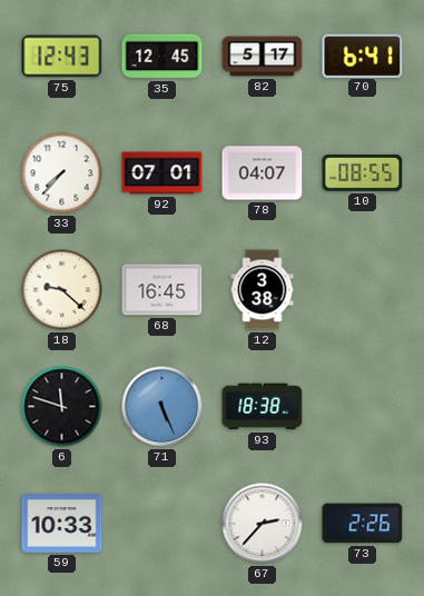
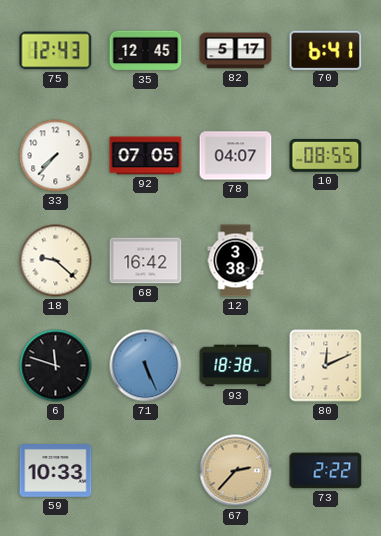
92: 07:01 -> 07:05
68: 16:45 -> 16:42
80: none -> 12:11
67 dial: white -> champagne
73: 2:26 -> 2:22
